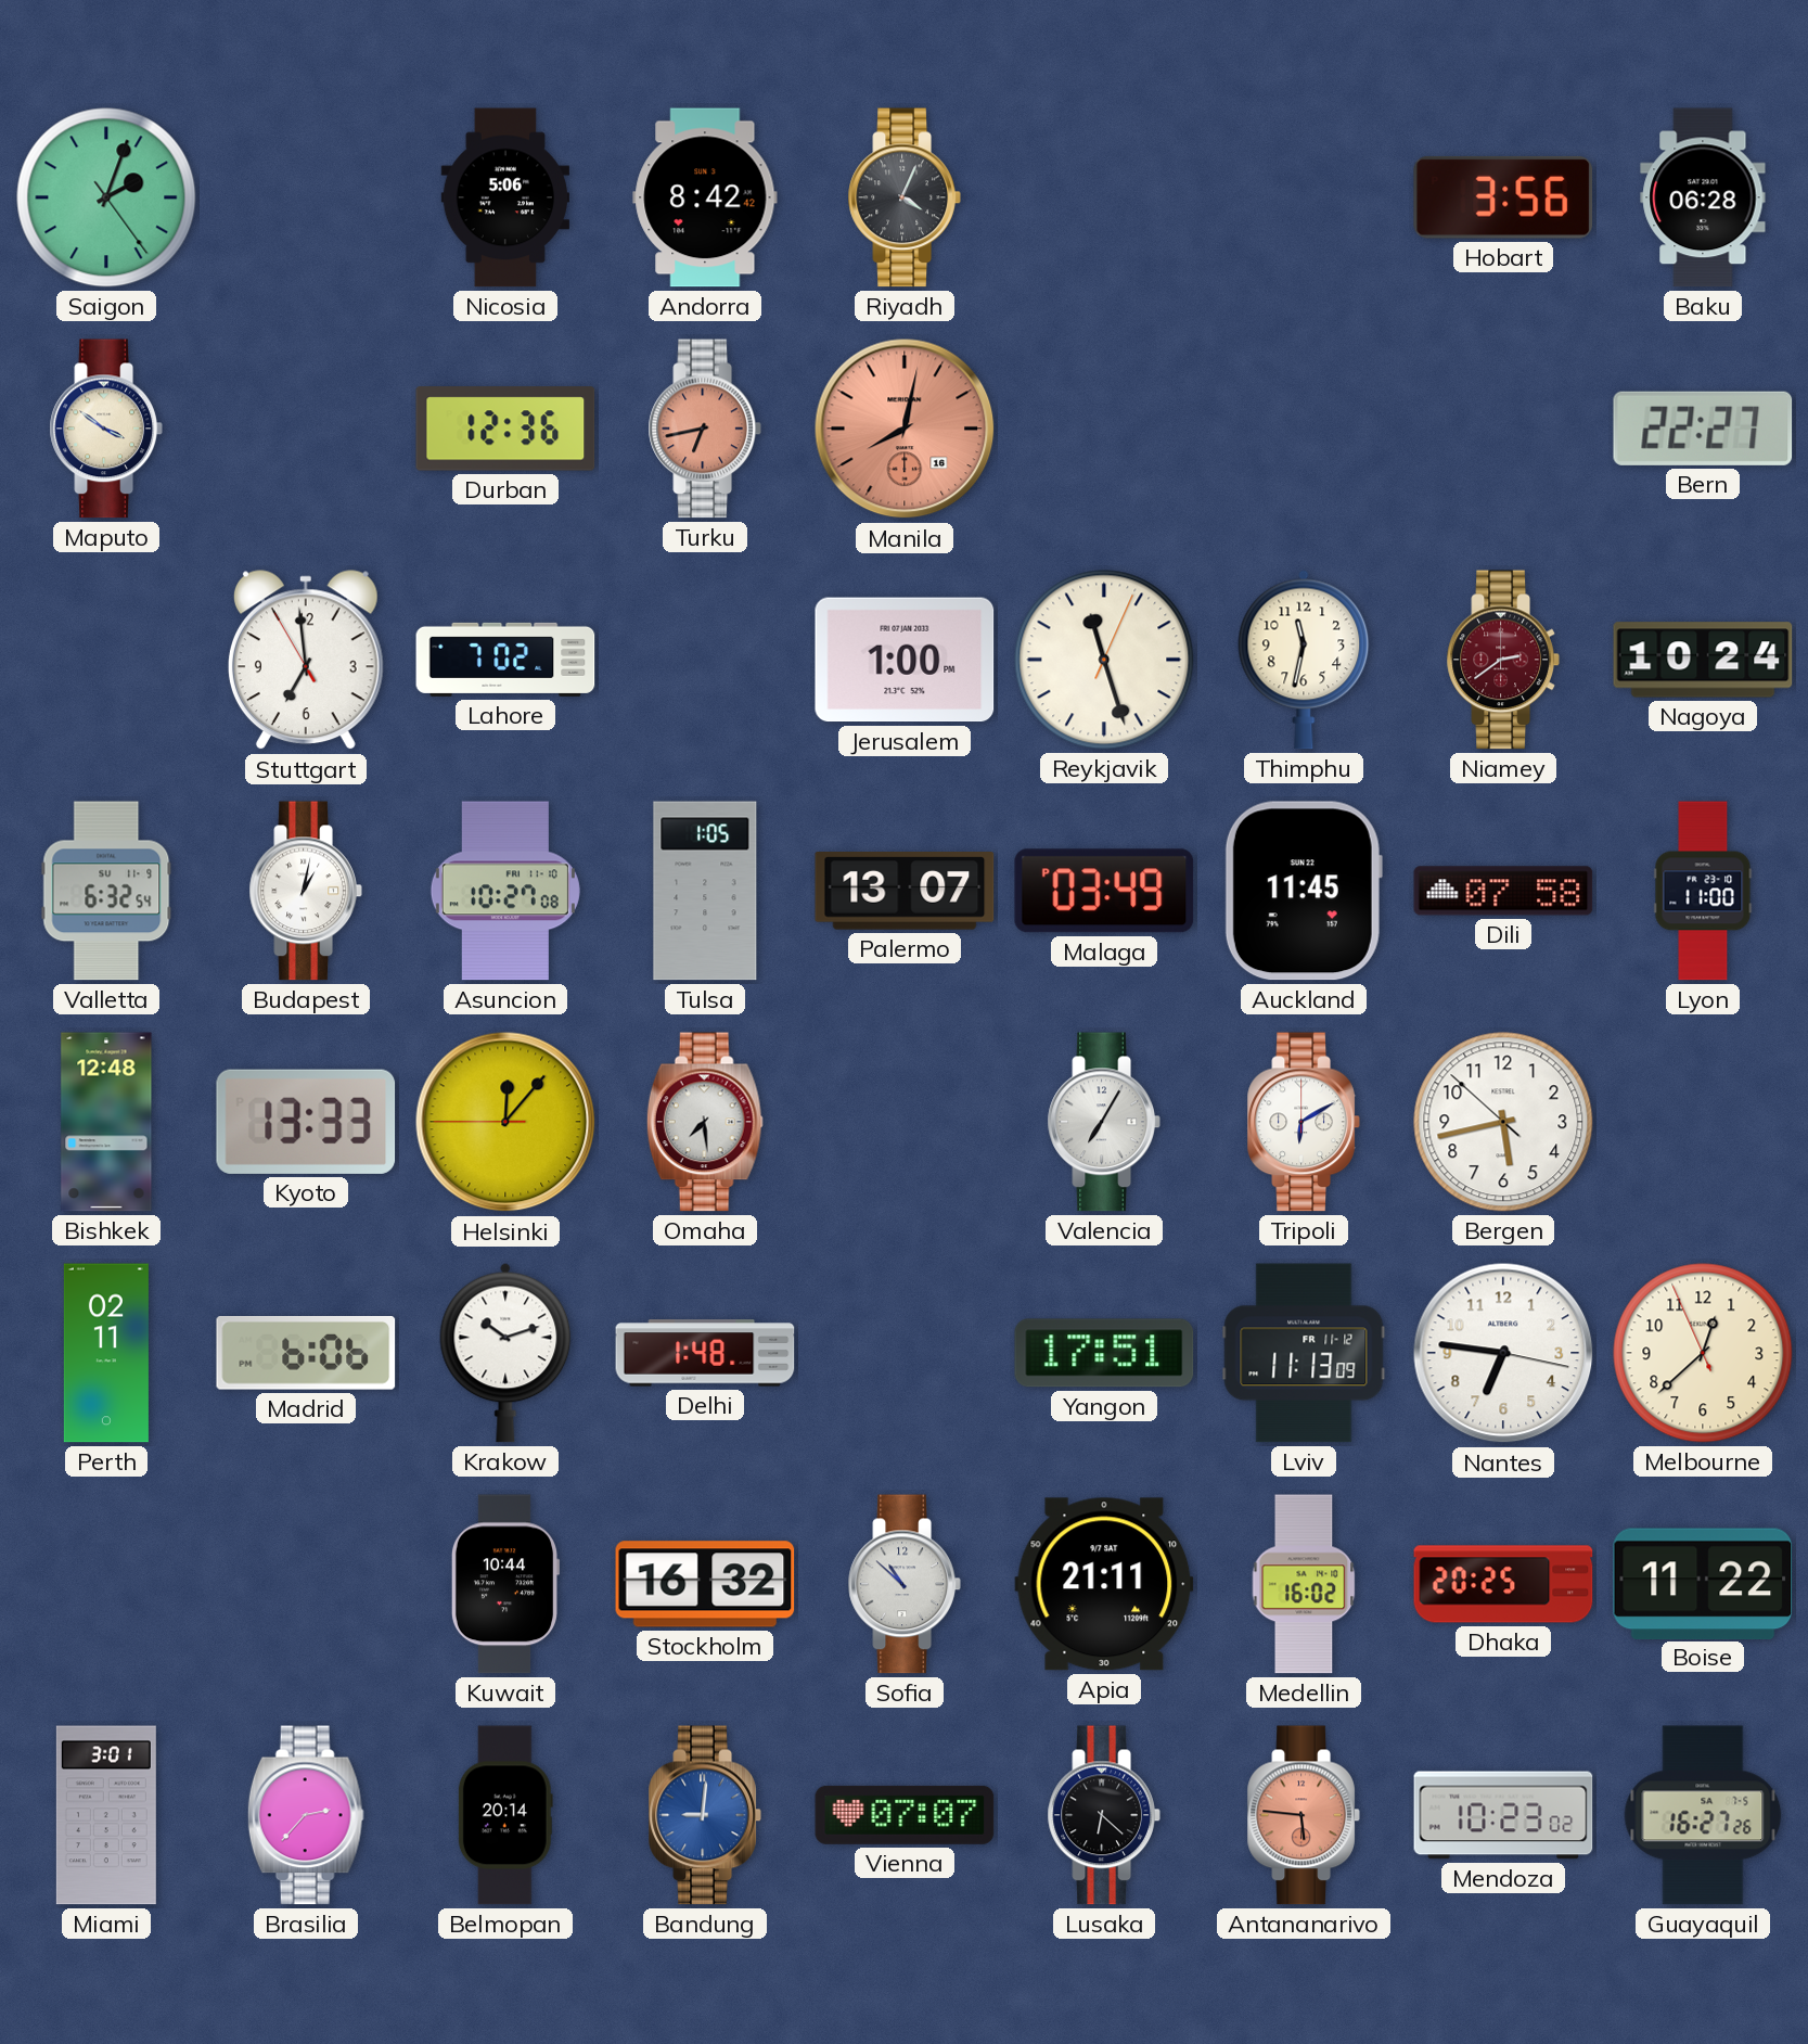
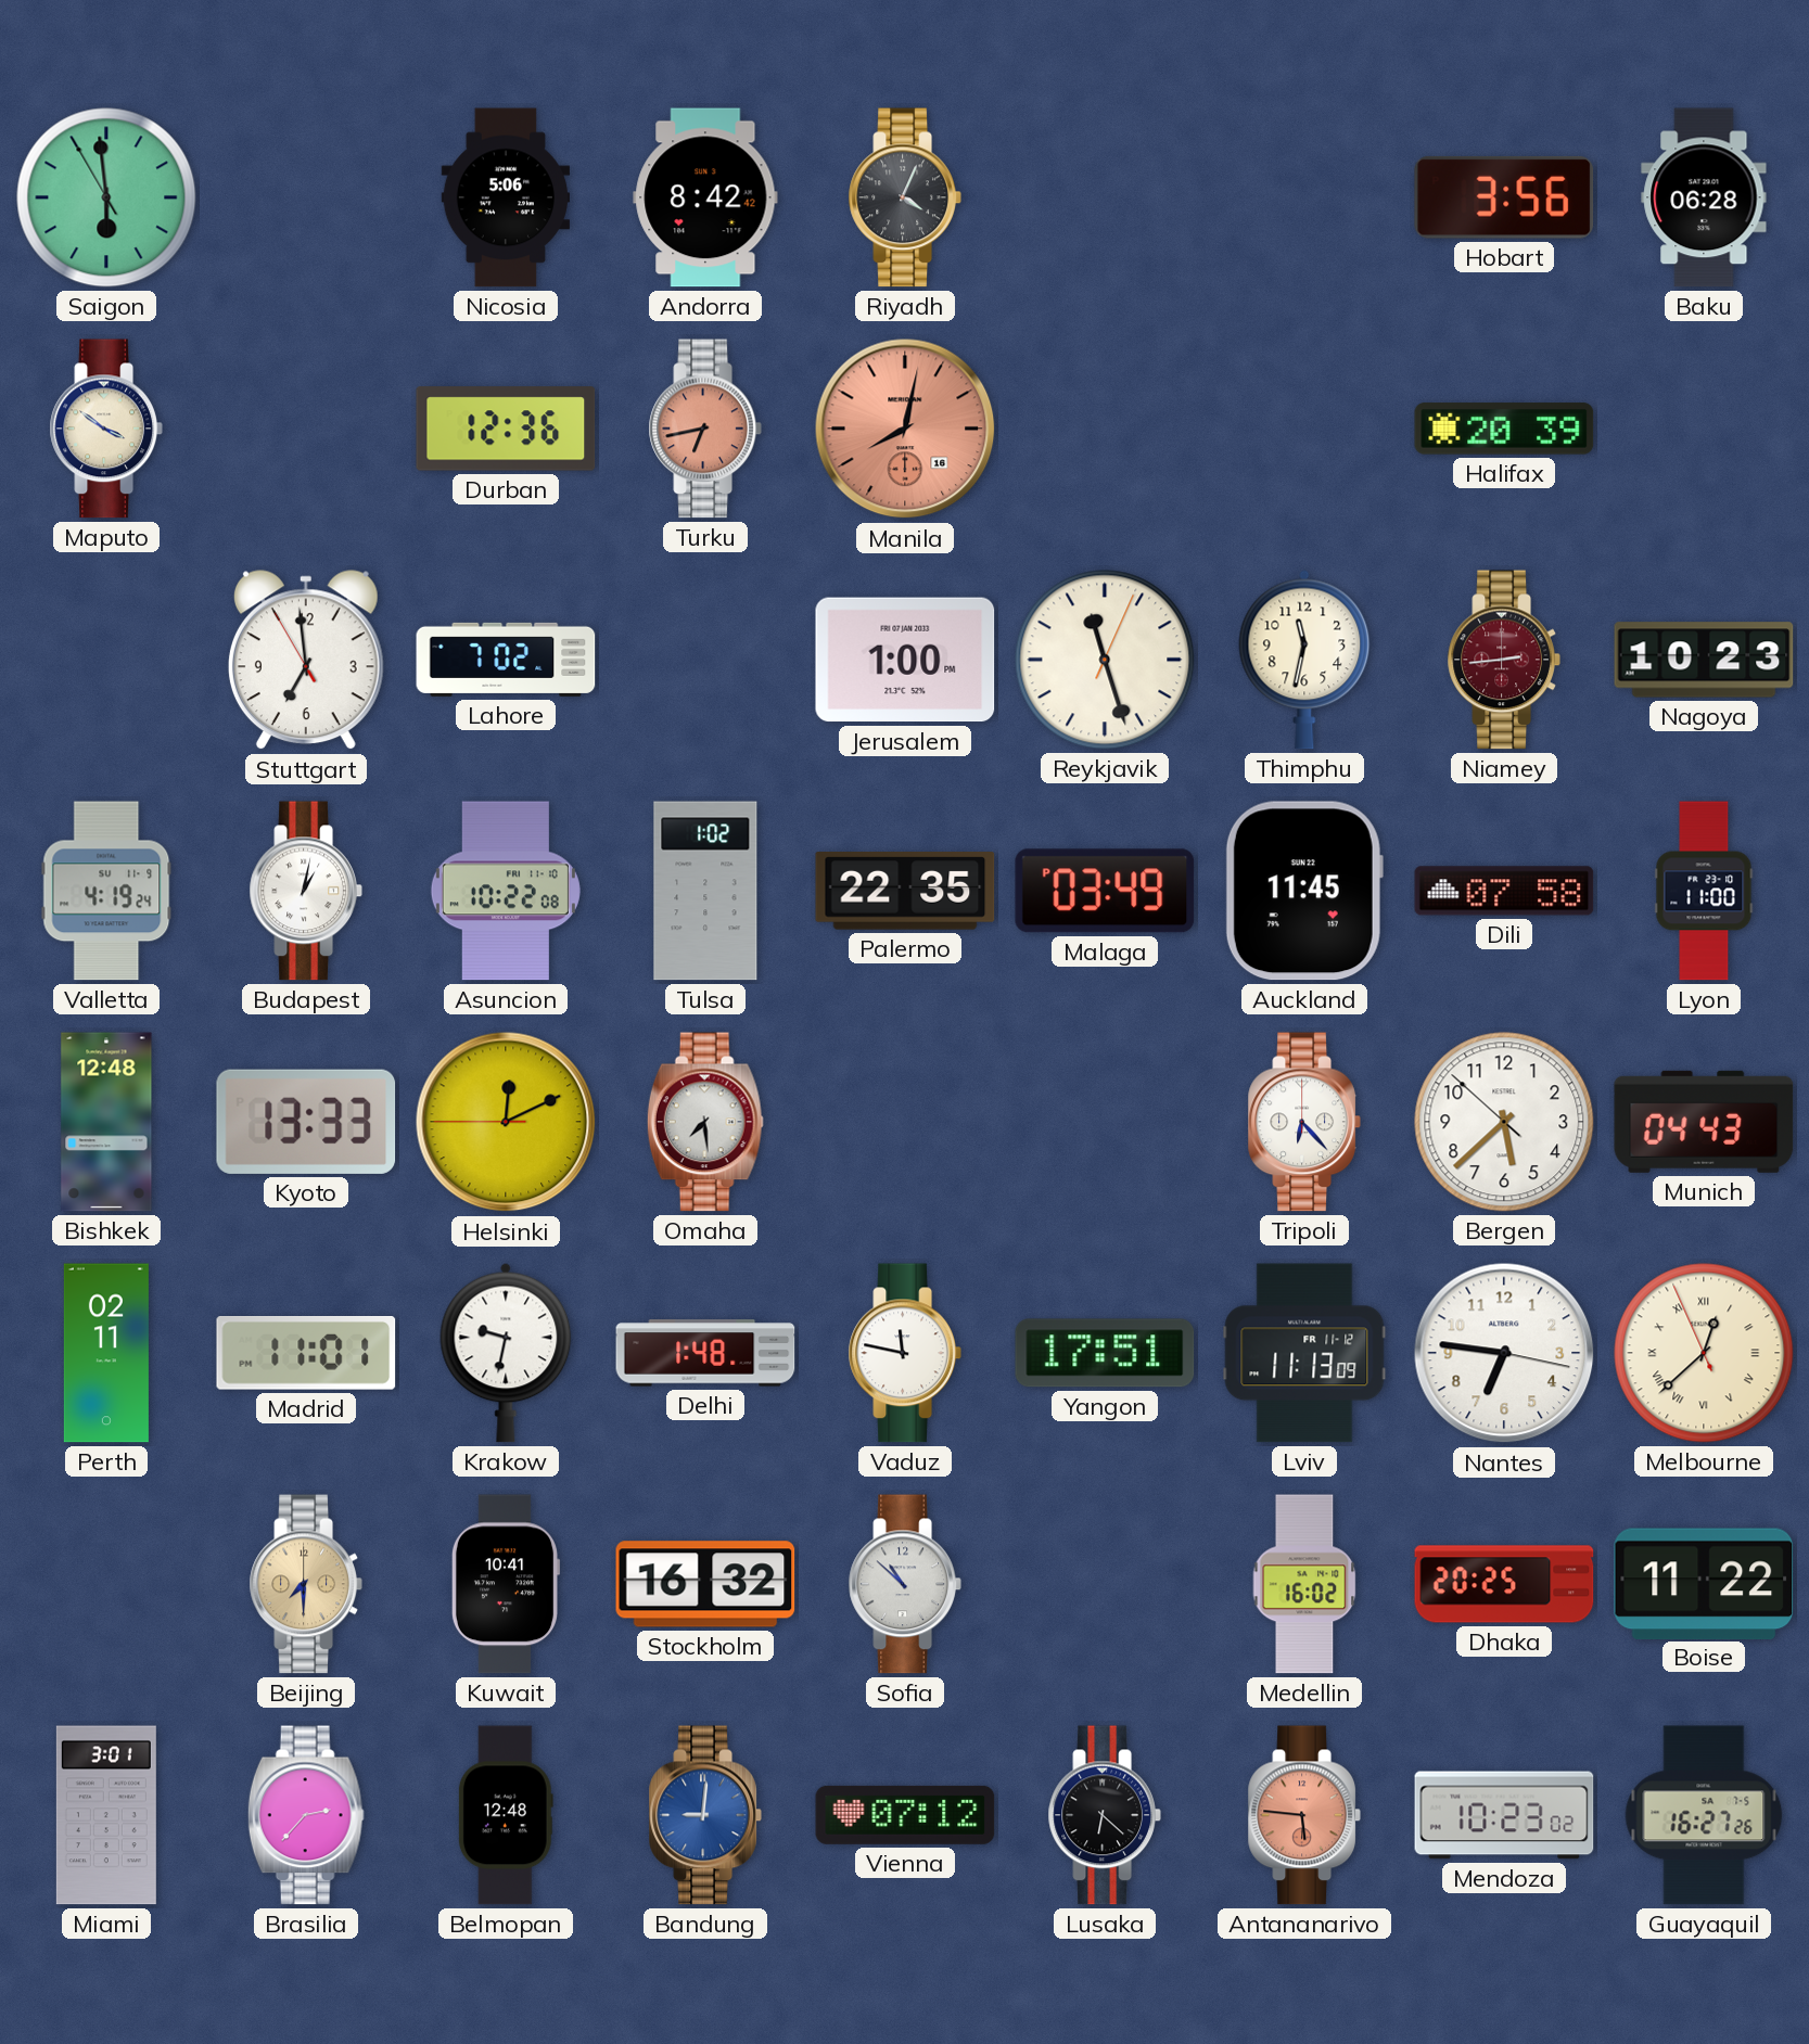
Saigon: 2:03 -> 5:58
Halifax: none -> 20:39
Bern: 22:27 -> none
Niamey: 2:39 -> 2:44
Nagoya: 10:24 -> 10:23
Valletta: 6:32 -> 4:19
Asuncion: 10:27 -> 10:22
Tulsa: 1:05 -> 1:02
Palermo: 13:07 -> 22:35
Helsinki: 12:06 -> 12:10
Valencia: 7:05 -> none
Tripoli: 6:10 -> 6:23
Bergen: 5:42 -> 5:37
Munich: none -> 04:43
Madrid: 6:06 -> 11:01
Krakow: 10:12 -> 9:32
Vaduz: none -> 11:47
Melbourne numerals: Arabic -> Roman
Beijing: none -> 7:30
Kuwait: 10:44 -> 10:41
Apia: 21:11 -> none
Belmopan: 20:14 -> 12:48
Vienna: 07:07 -> 07:12
